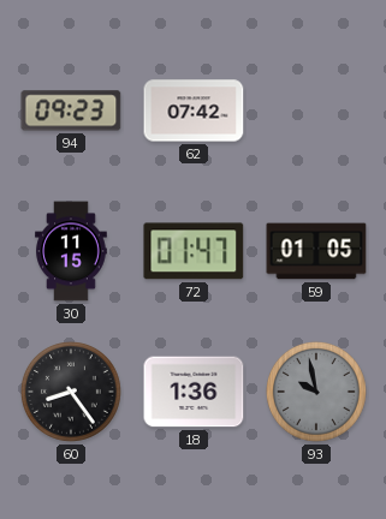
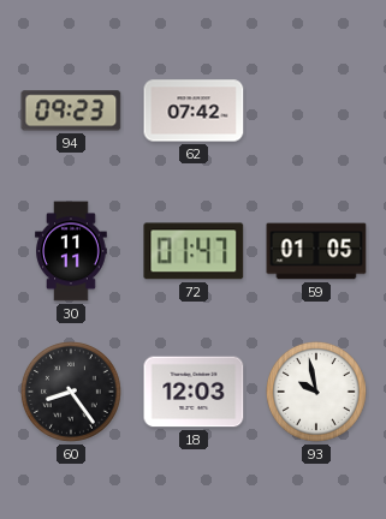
30: 11:15 -> 11:11
18: 1:36 -> 12:03
93 dial: grey -> white
